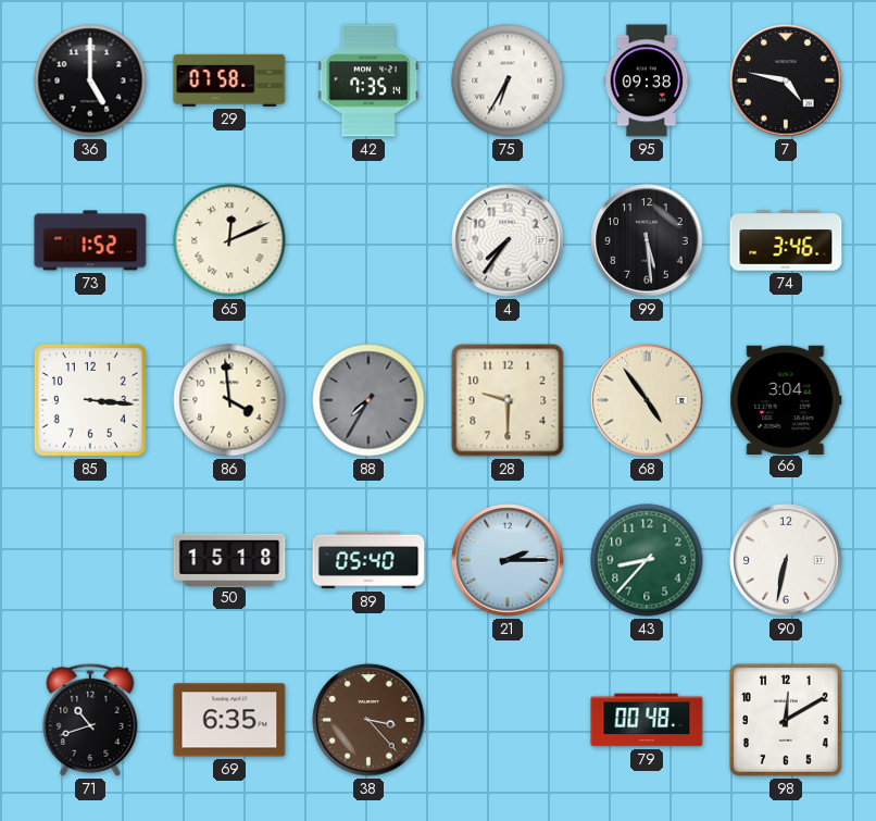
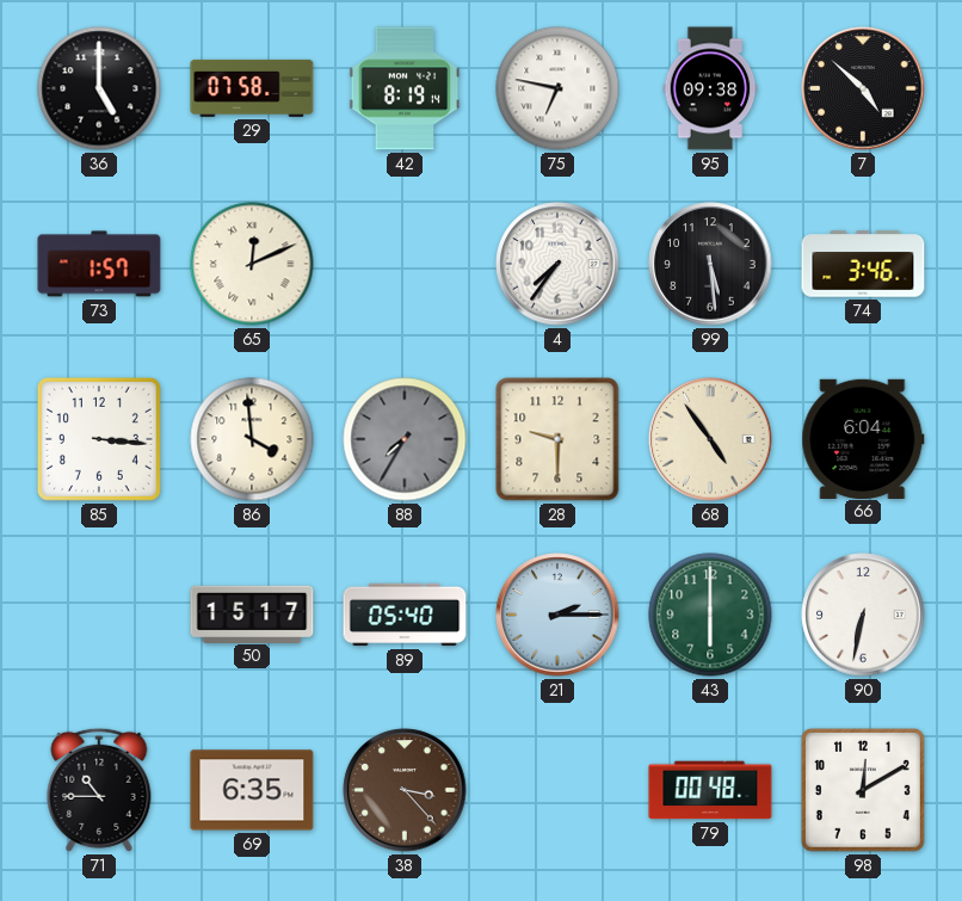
42: 7:35 -> 8:19
75: 6:35 -> 6:47
7: 4:47 -> 4:52
73: 1:52 -> 1:57
66: 3:04 -> 6:04
50: 15:18 -> 15:17
43: 8:37 -> 6:00
71: 10:42 -> 10:45
